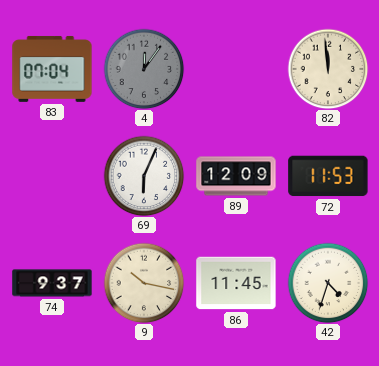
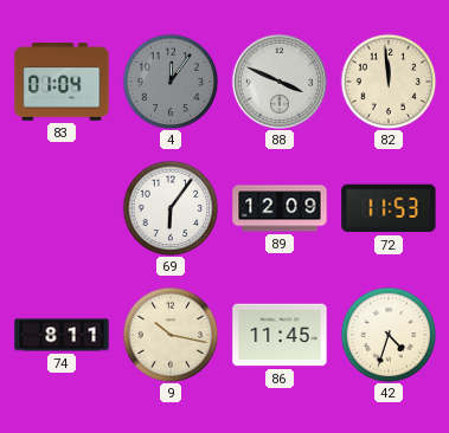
83: 07:04 -> 01:04
88: none -> 3:49
69: 6:04 -> 6:06
74: 9:37 -> 8:11
